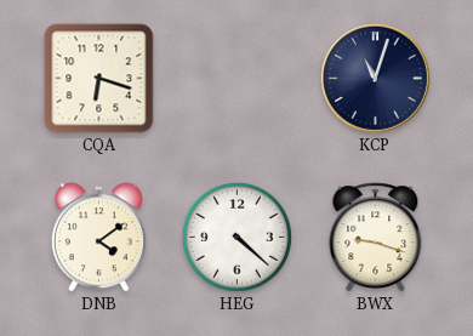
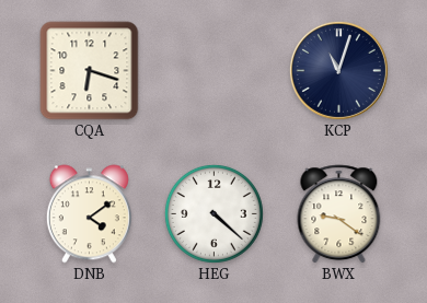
BWX: 9:18 -> 9:21
